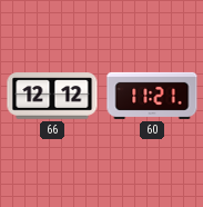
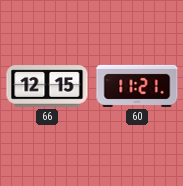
66: 12:12 -> 12:15
